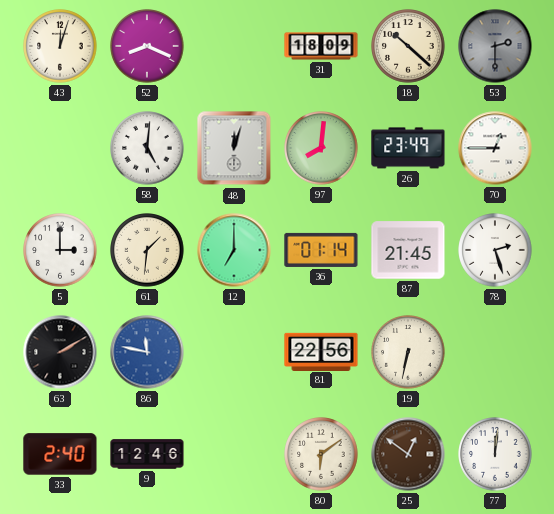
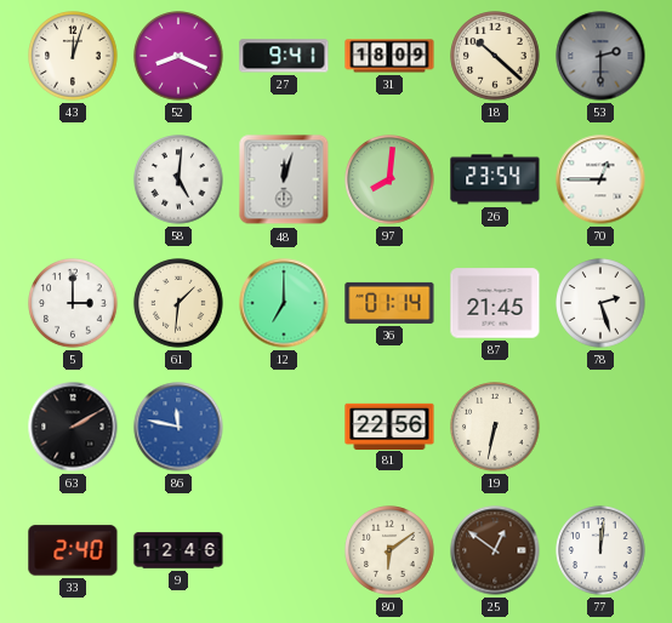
27: none -> 9:41
26: 23:49 -> 23:54
